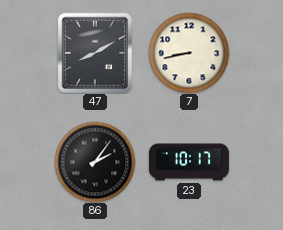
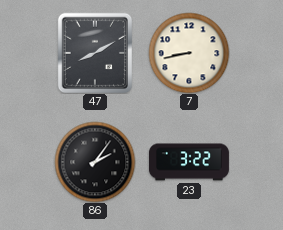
23: 10:17 -> 3:22
